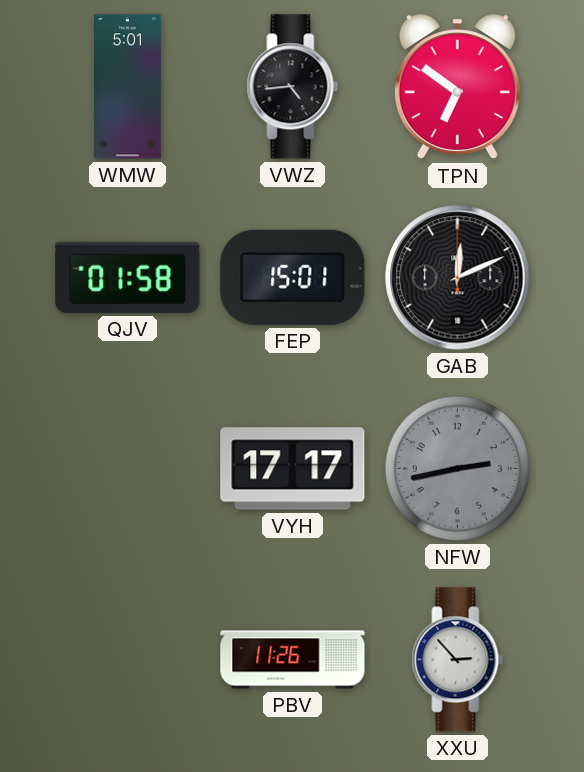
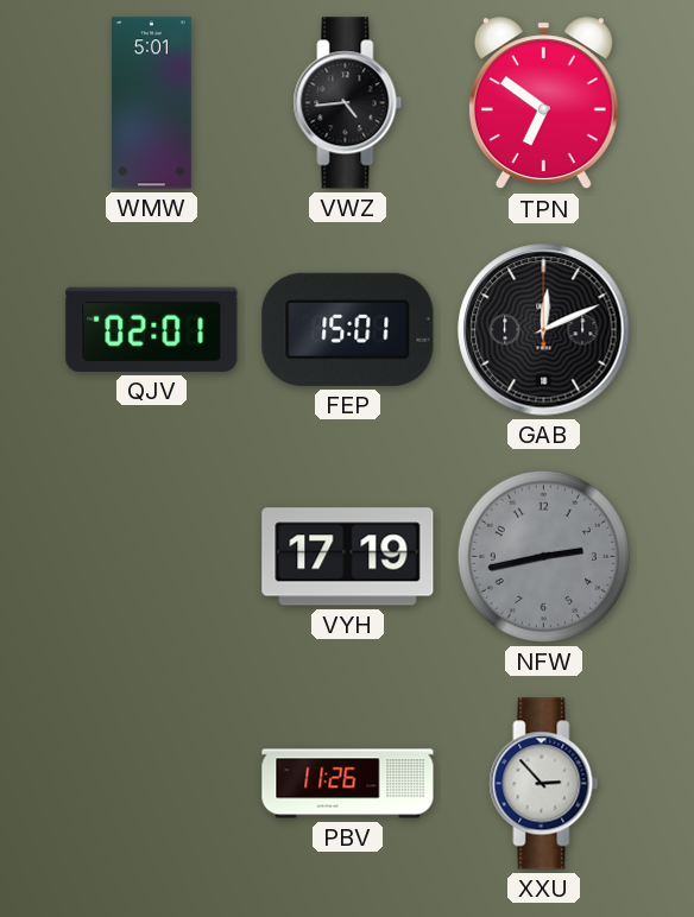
QJV: 01:58 -> 02:01
VYH: 17:17 -> 17:19
